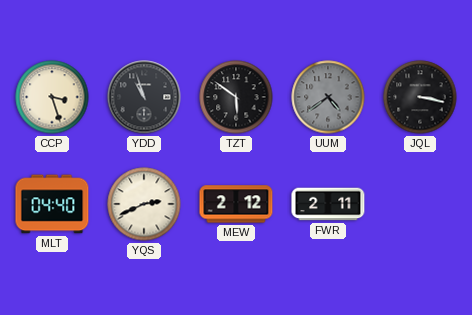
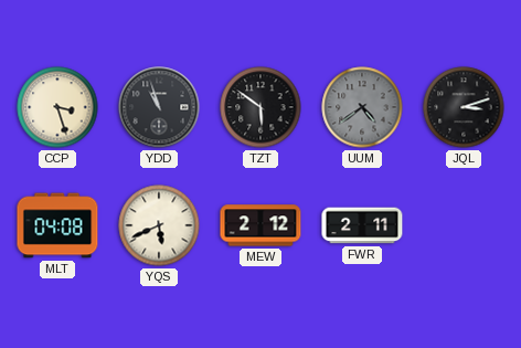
JQL: 3:17 -> 3:12
MLT: 04:40 -> 04:08
YQS: 2:41 -> 5:41
